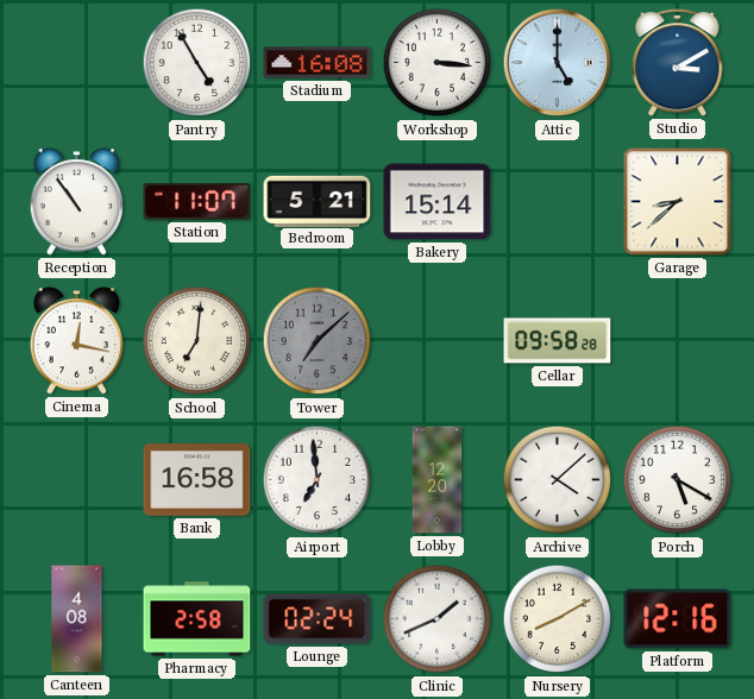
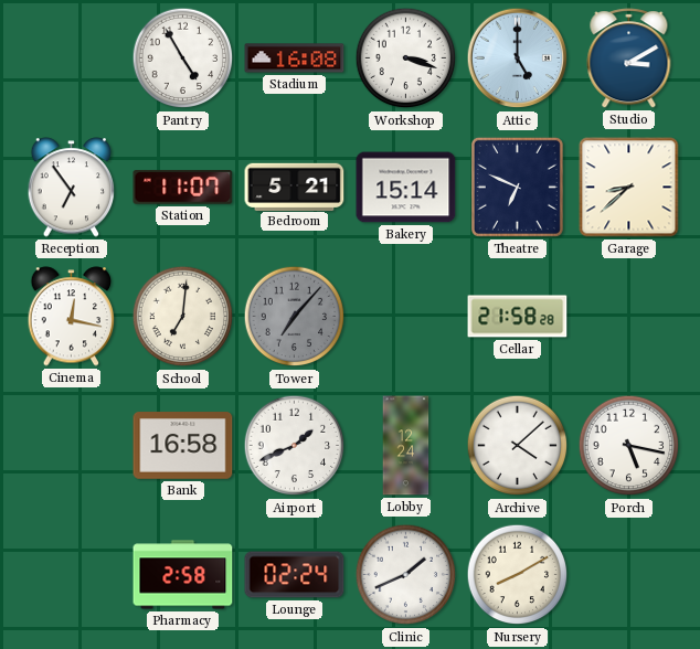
Workshop: 3:16 -> 3:18
Reception: 10:54 -> 6:54
Theatre: none -> 6:49
Tower: 7:08 -> 7:07
Cellar: 09:58 -> 21:58
Airport: 6:59 -> 1:41
Lobby: 12:20 -> 12:24
Porch: 5:20 -> 5:17
Canteen: 4:08 -> none
Platform: 12:16 -> none
